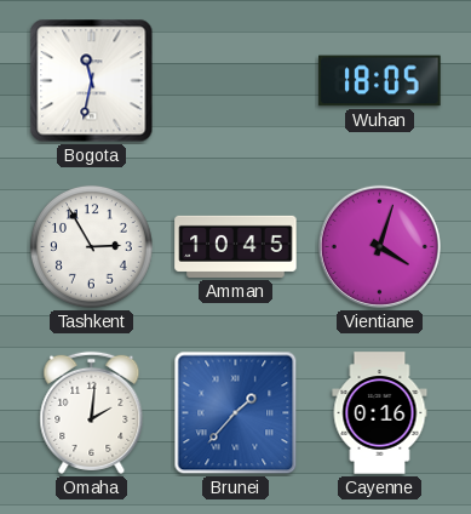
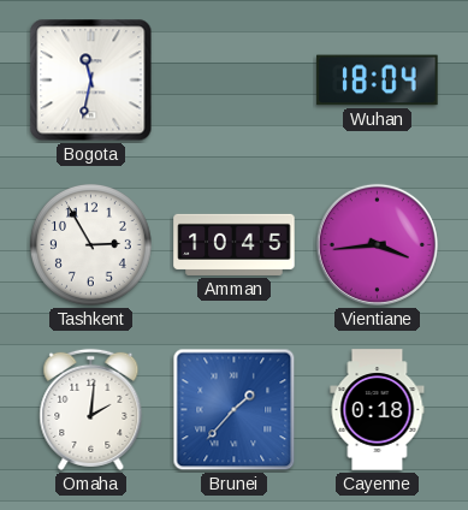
Wuhan: 18:05 -> 18:04
Vientiane: 4:03 -> 3:44
Cayenne: 0:16 -> 0:18
